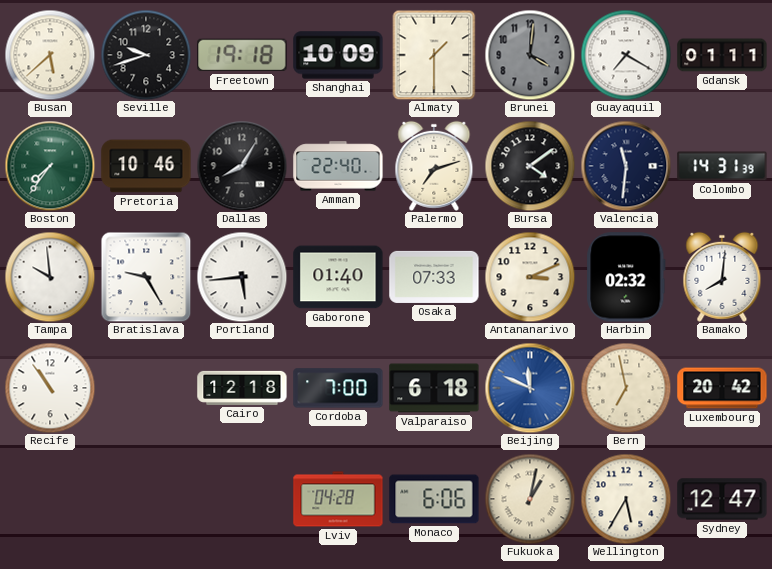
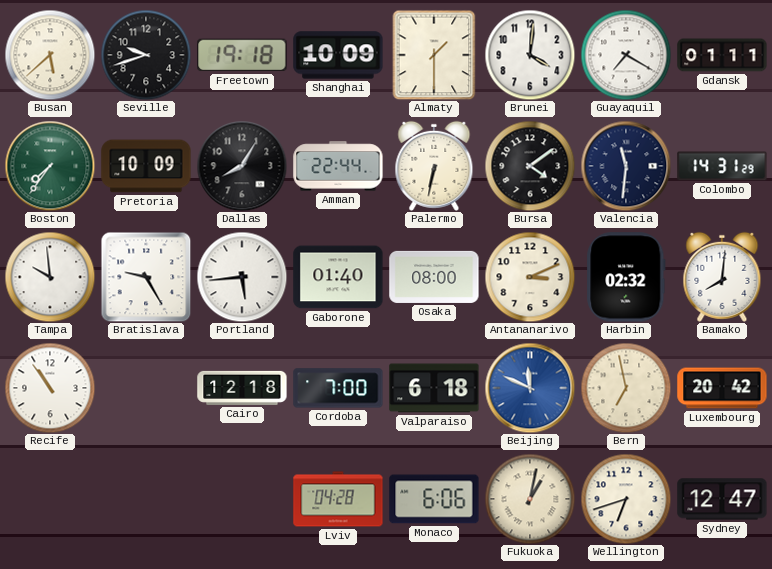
Brunei dial: grey -> white
Pretoria: 10:46 -> 10:09
Amman: 22:40 -> 22:44
Palermo: 7:12 -> 6:32
Colombo: 14:31:39 -> 14:31:29
Osaka: 07:33 -> 08:00
Wellington: 5:35 -> 6:42
